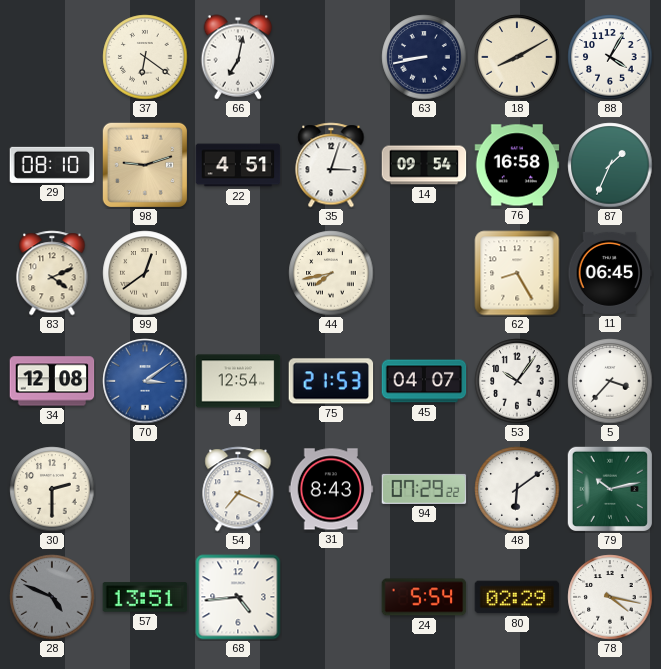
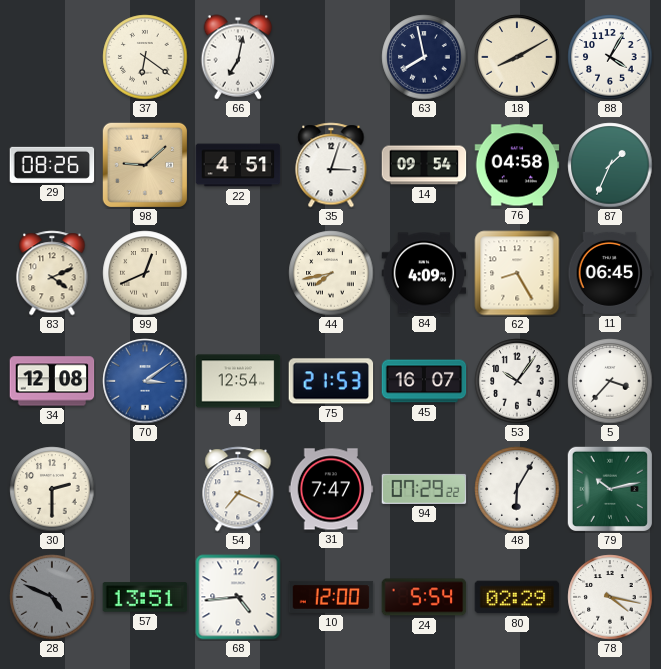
63: 8:43 -> 7:58
29: 08:10 -> 08:26
98: 9:12 -> 9:08
76: 16:58 -> 04:58
99: 12:39 -> 12:41
84: none -> 4:09
45: 04:07 -> 16:07
31: 8:43 -> 7:47
48: 6:09 -> 6:05
10: none -> 12:00
